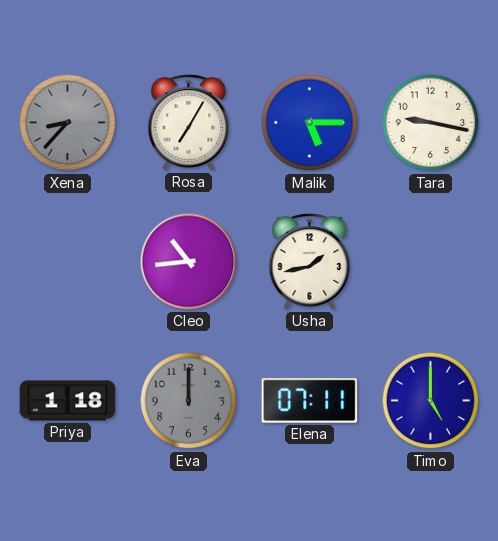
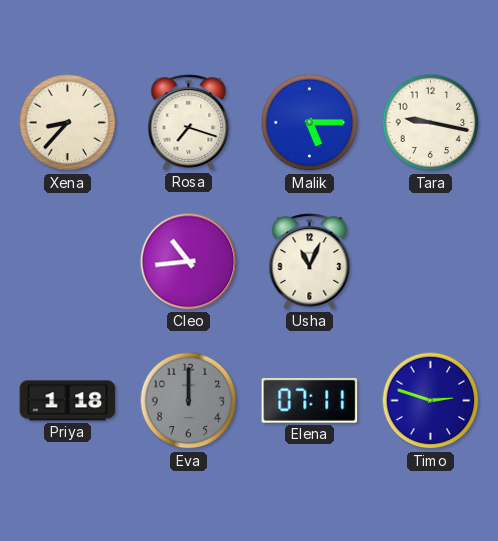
Xena dial: grey -> cream
Rosa: 7:05 -> 7:18
Usha: 1:43 -> 11:04
Timo: 5:00 -> 2:48
